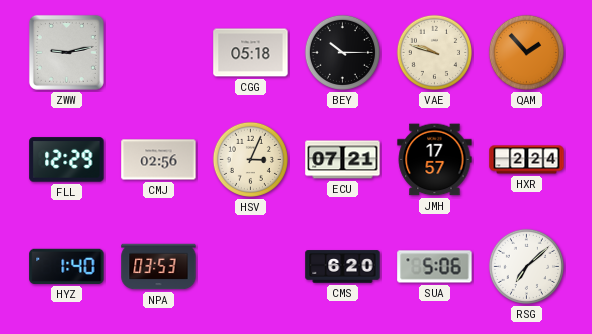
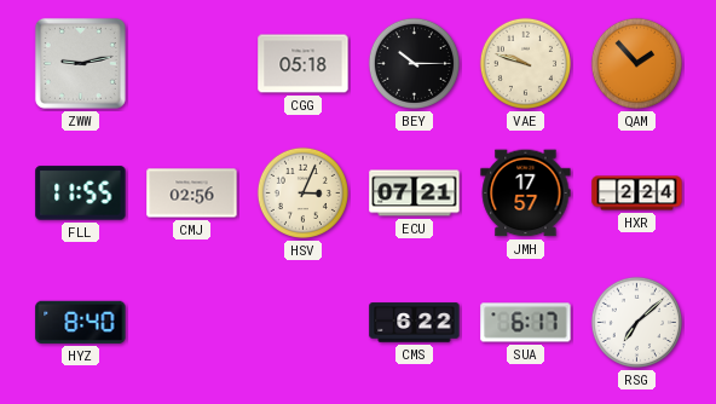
FLL: 12:29 -> 11:55
HYZ: 1:40 -> 8:40
NPA: 03:53 -> none
CMS: 6:20 -> 6:22
SUA: 5:06 -> 6:17
